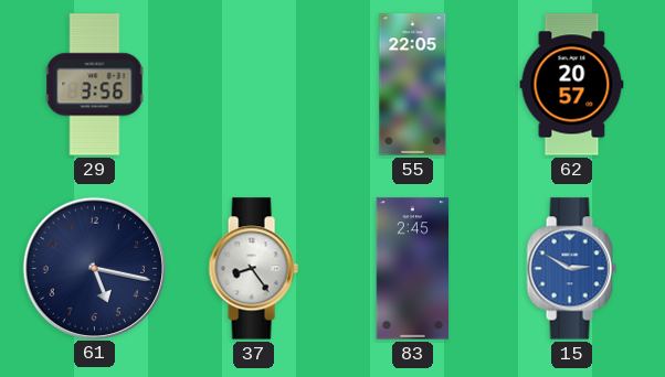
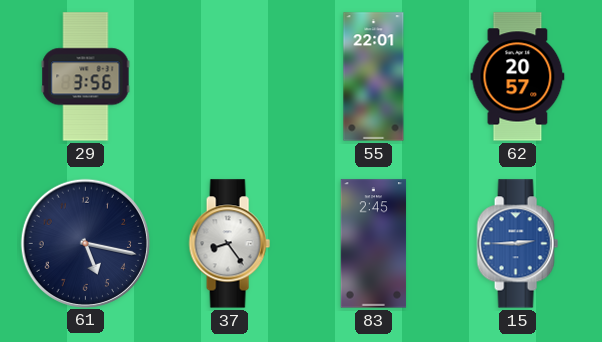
55: 22:05 -> 22:01
15: 2:50 -> 2:45
